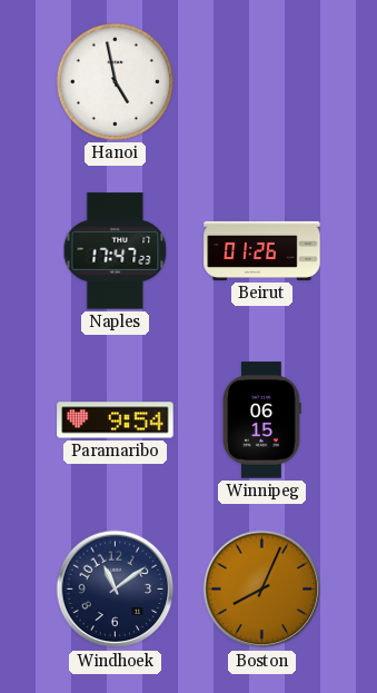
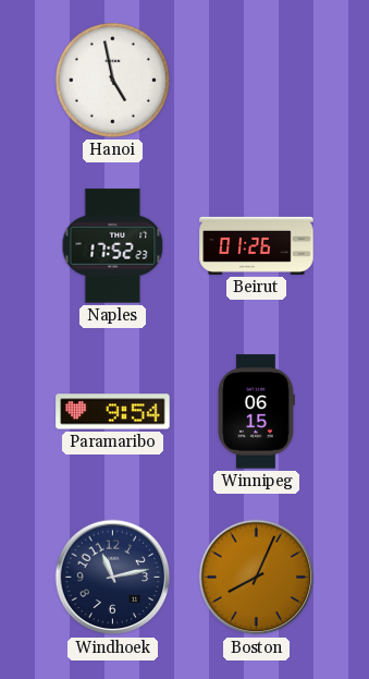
Naples: 17:47 -> 17:52
Windhoek: 11:09 -> 11:13
